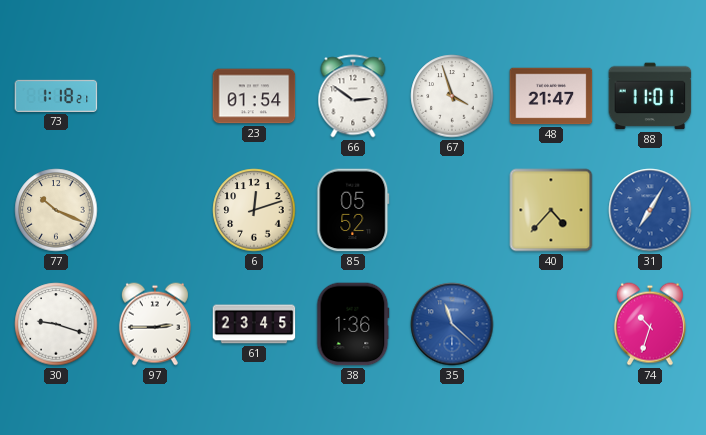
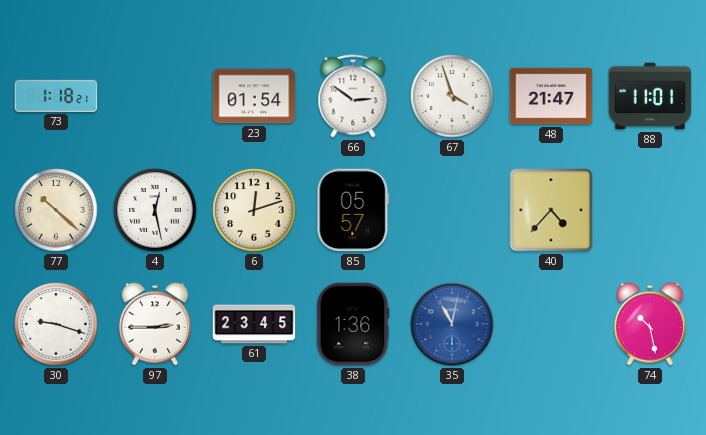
77: 10:19 -> 10:22
4: none -> 12:28
85: 05:52 -> 05:57
31: 7:05 -> none
35: 11:22 -> 11:02
74: 10:33 -> 10:28
